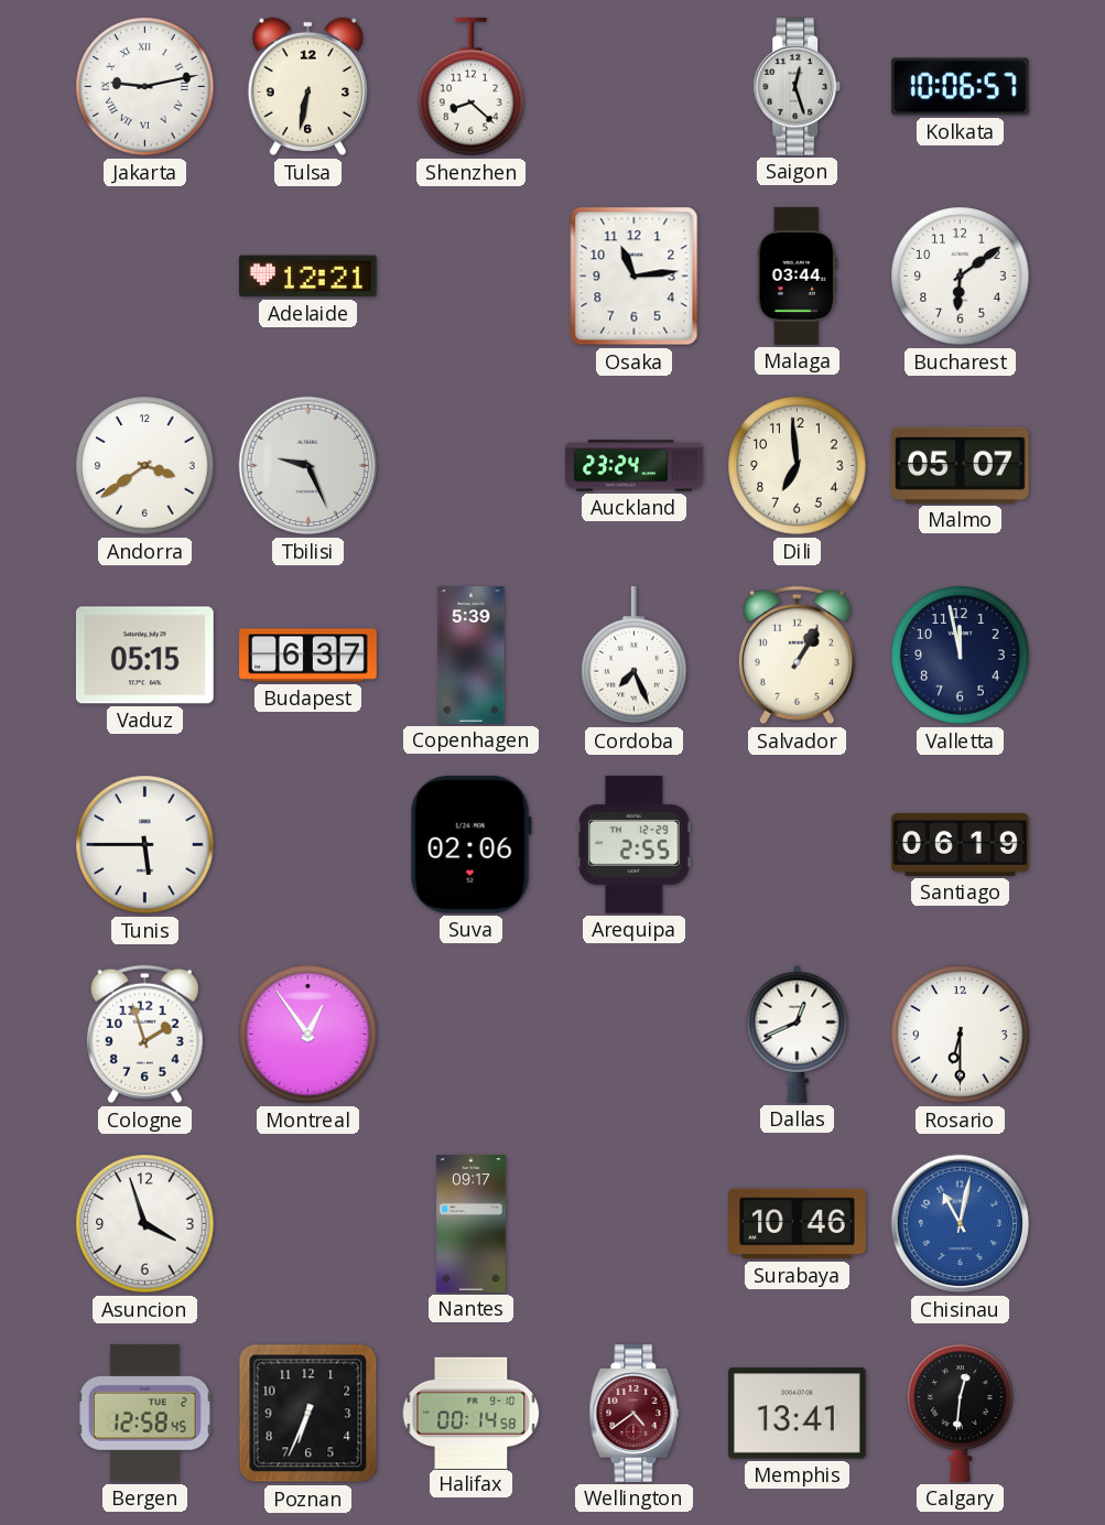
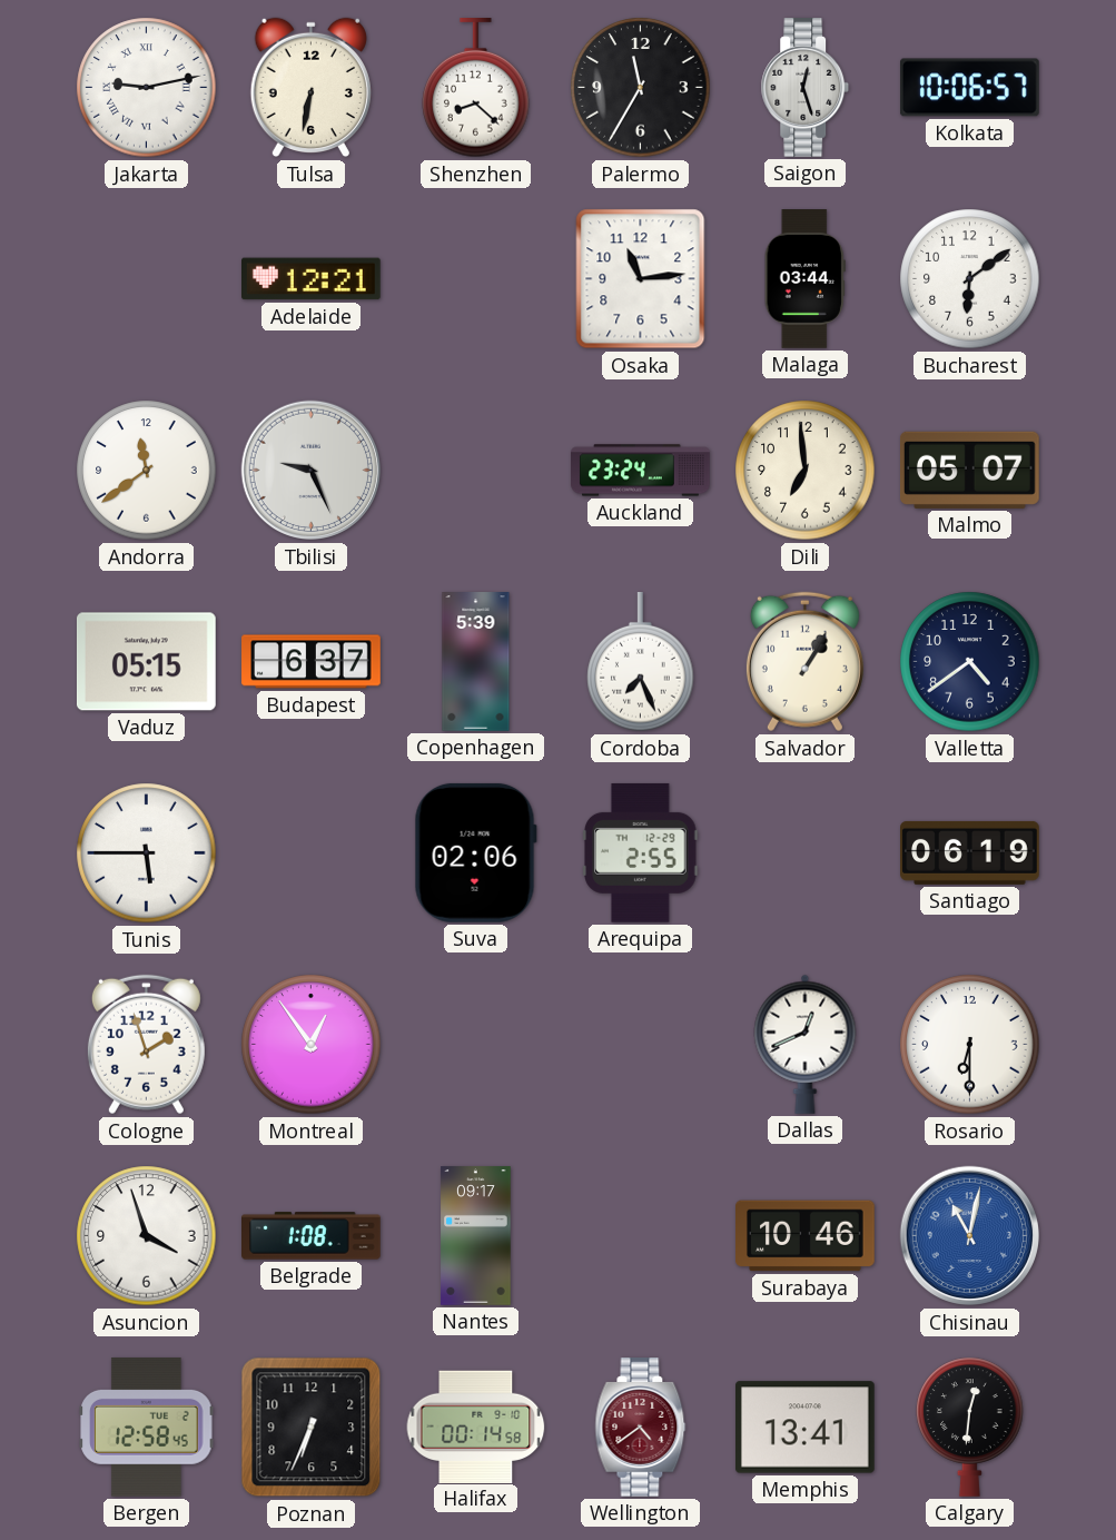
Palermo: none -> 11:35
Andorra: 3:39 -> 11:39
Valletta: 11:58 -> 4:39
Belgrade: none -> 1:08
